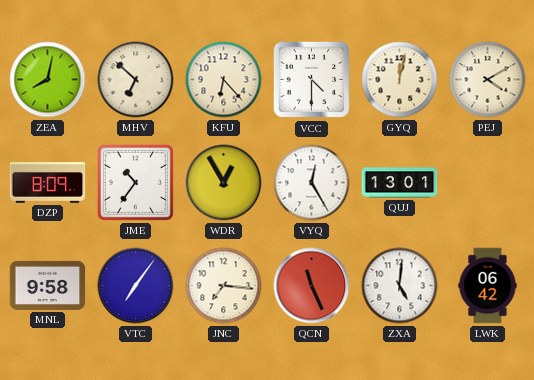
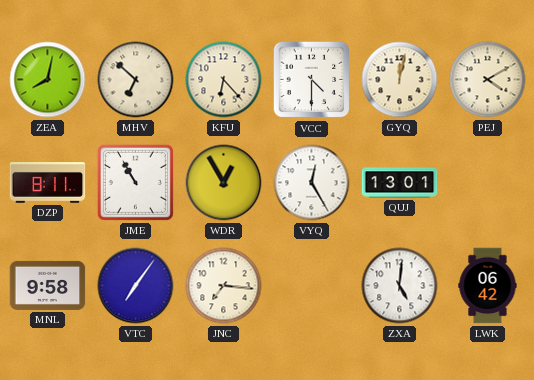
DZP: 8:09 -> 8:11
JME: 10:36 -> 10:55
QCN: 11:26 -> none
